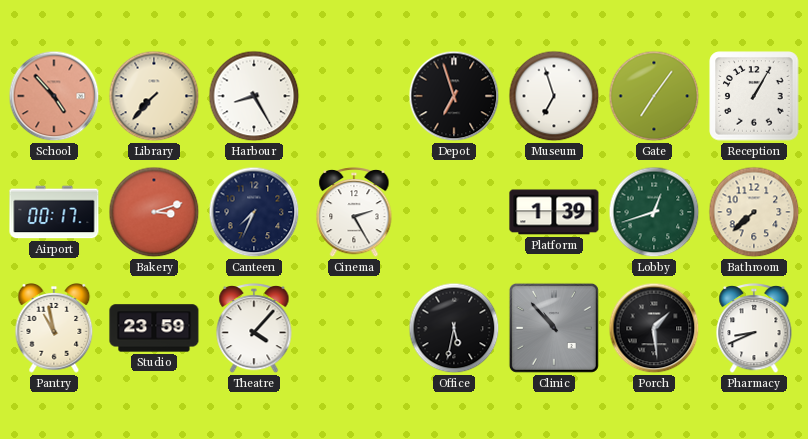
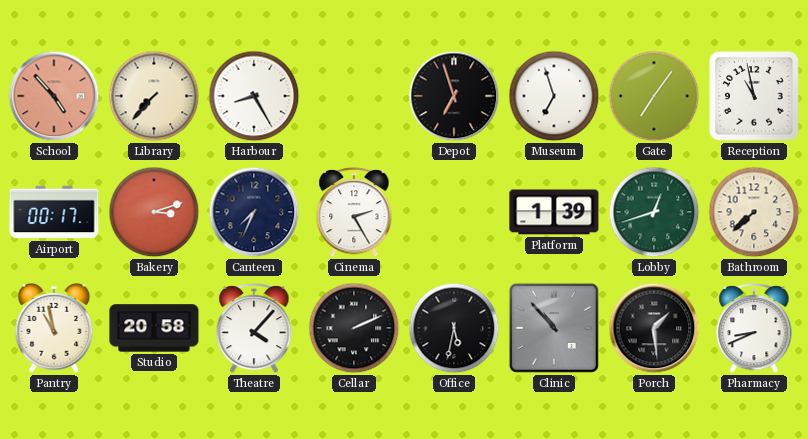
Reception: 1:05 -> 10:58
Studio: 23:59 -> 20:58
Cellar: none -> 2:11
